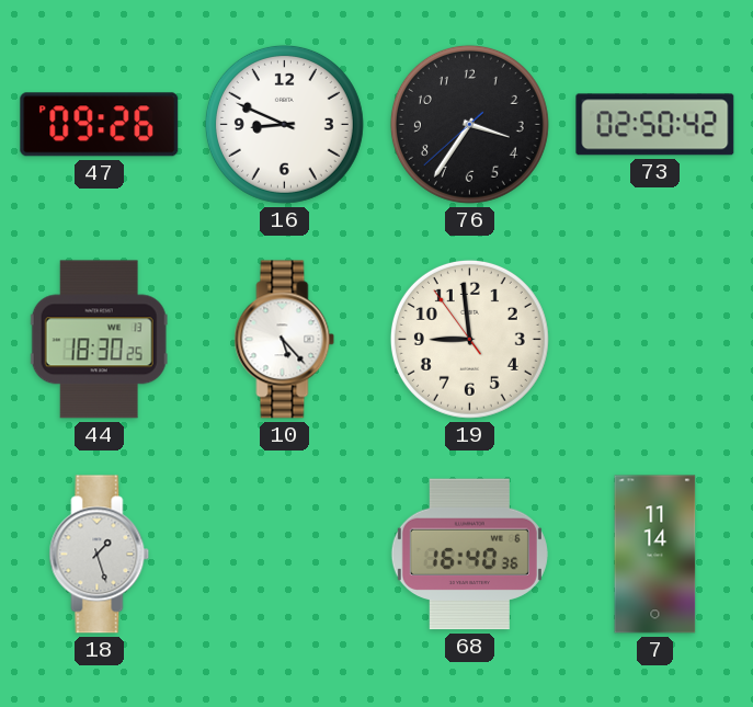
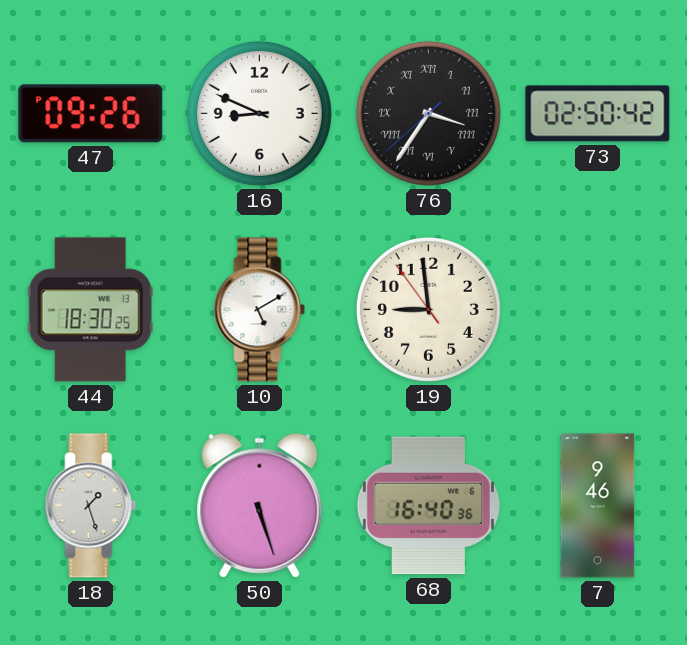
76 numerals: Arabic -> Roman
10: 5:23 -> 5:10
50: none -> 5:27
7: 11:14 -> 9:46
